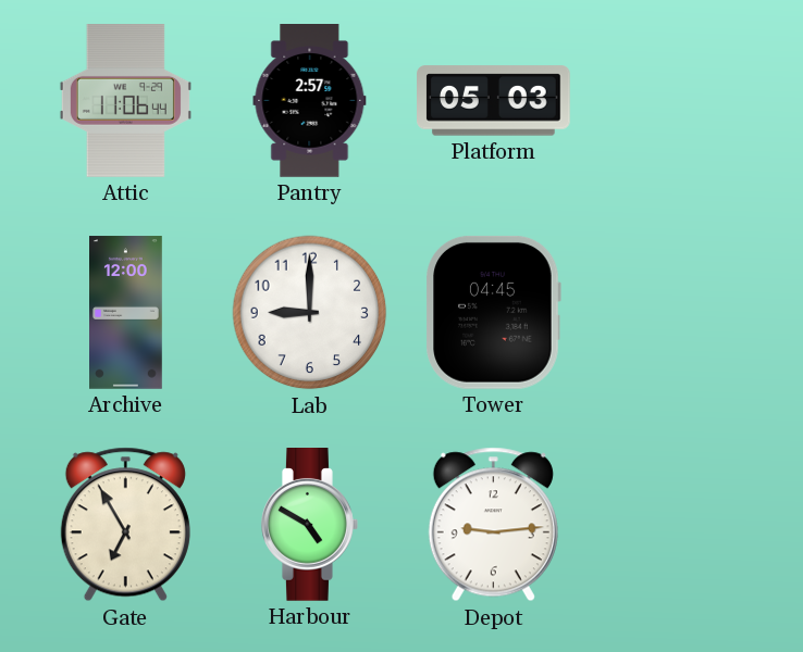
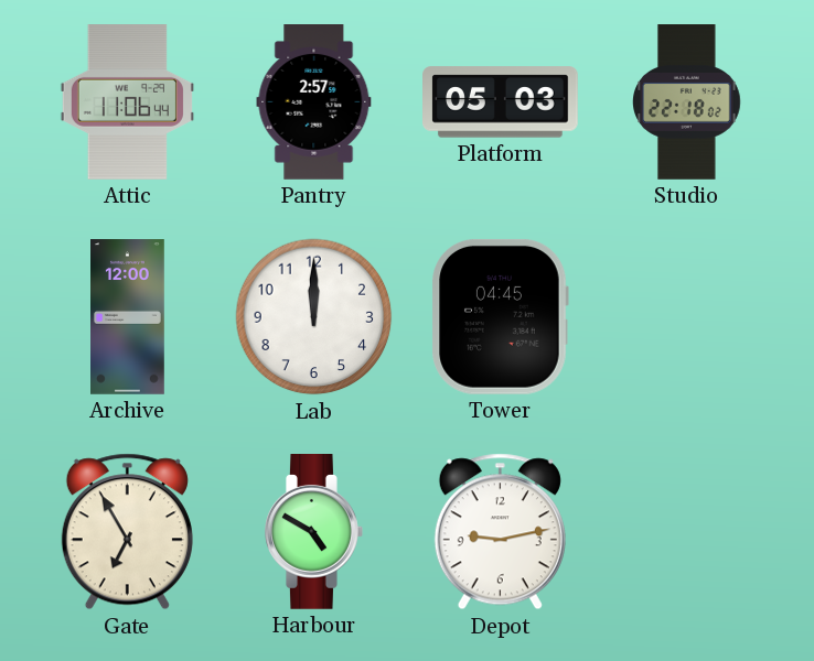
Studio: none -> 22:18
Lab: 9:00 -> 12:00
Depot: 9:14 -> 9:13
